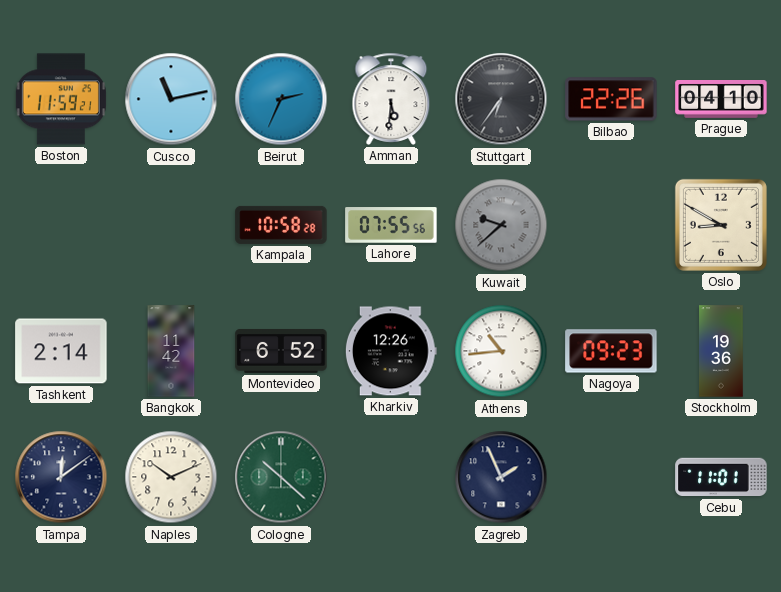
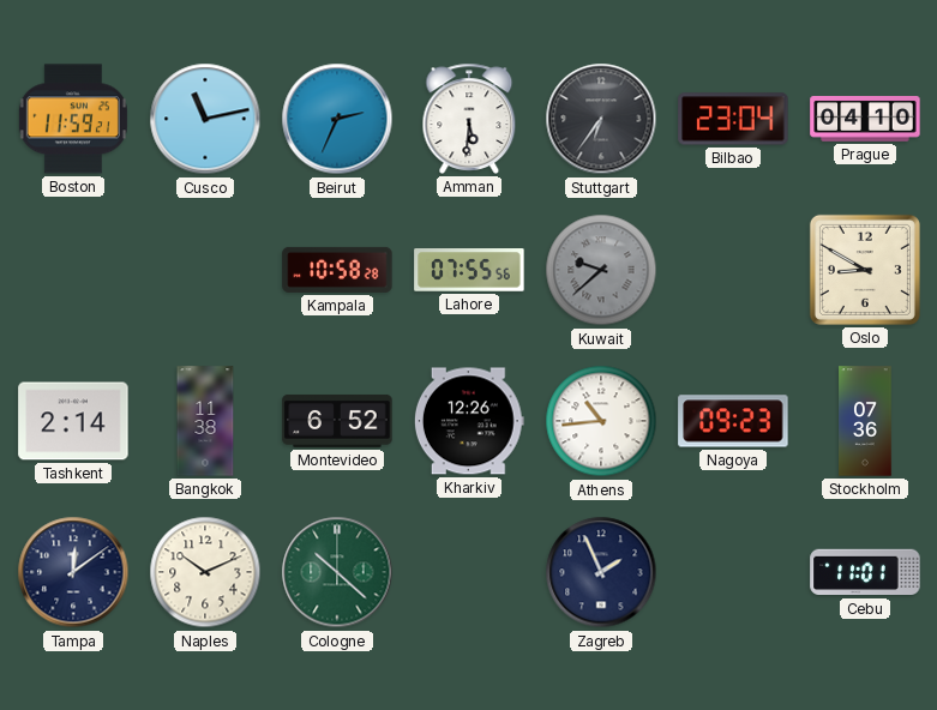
Bilbao: 22:26 -> 23:04
Bangkok: 11:42 -> 11:38
Stockholm: 19:36 -> 07:36
